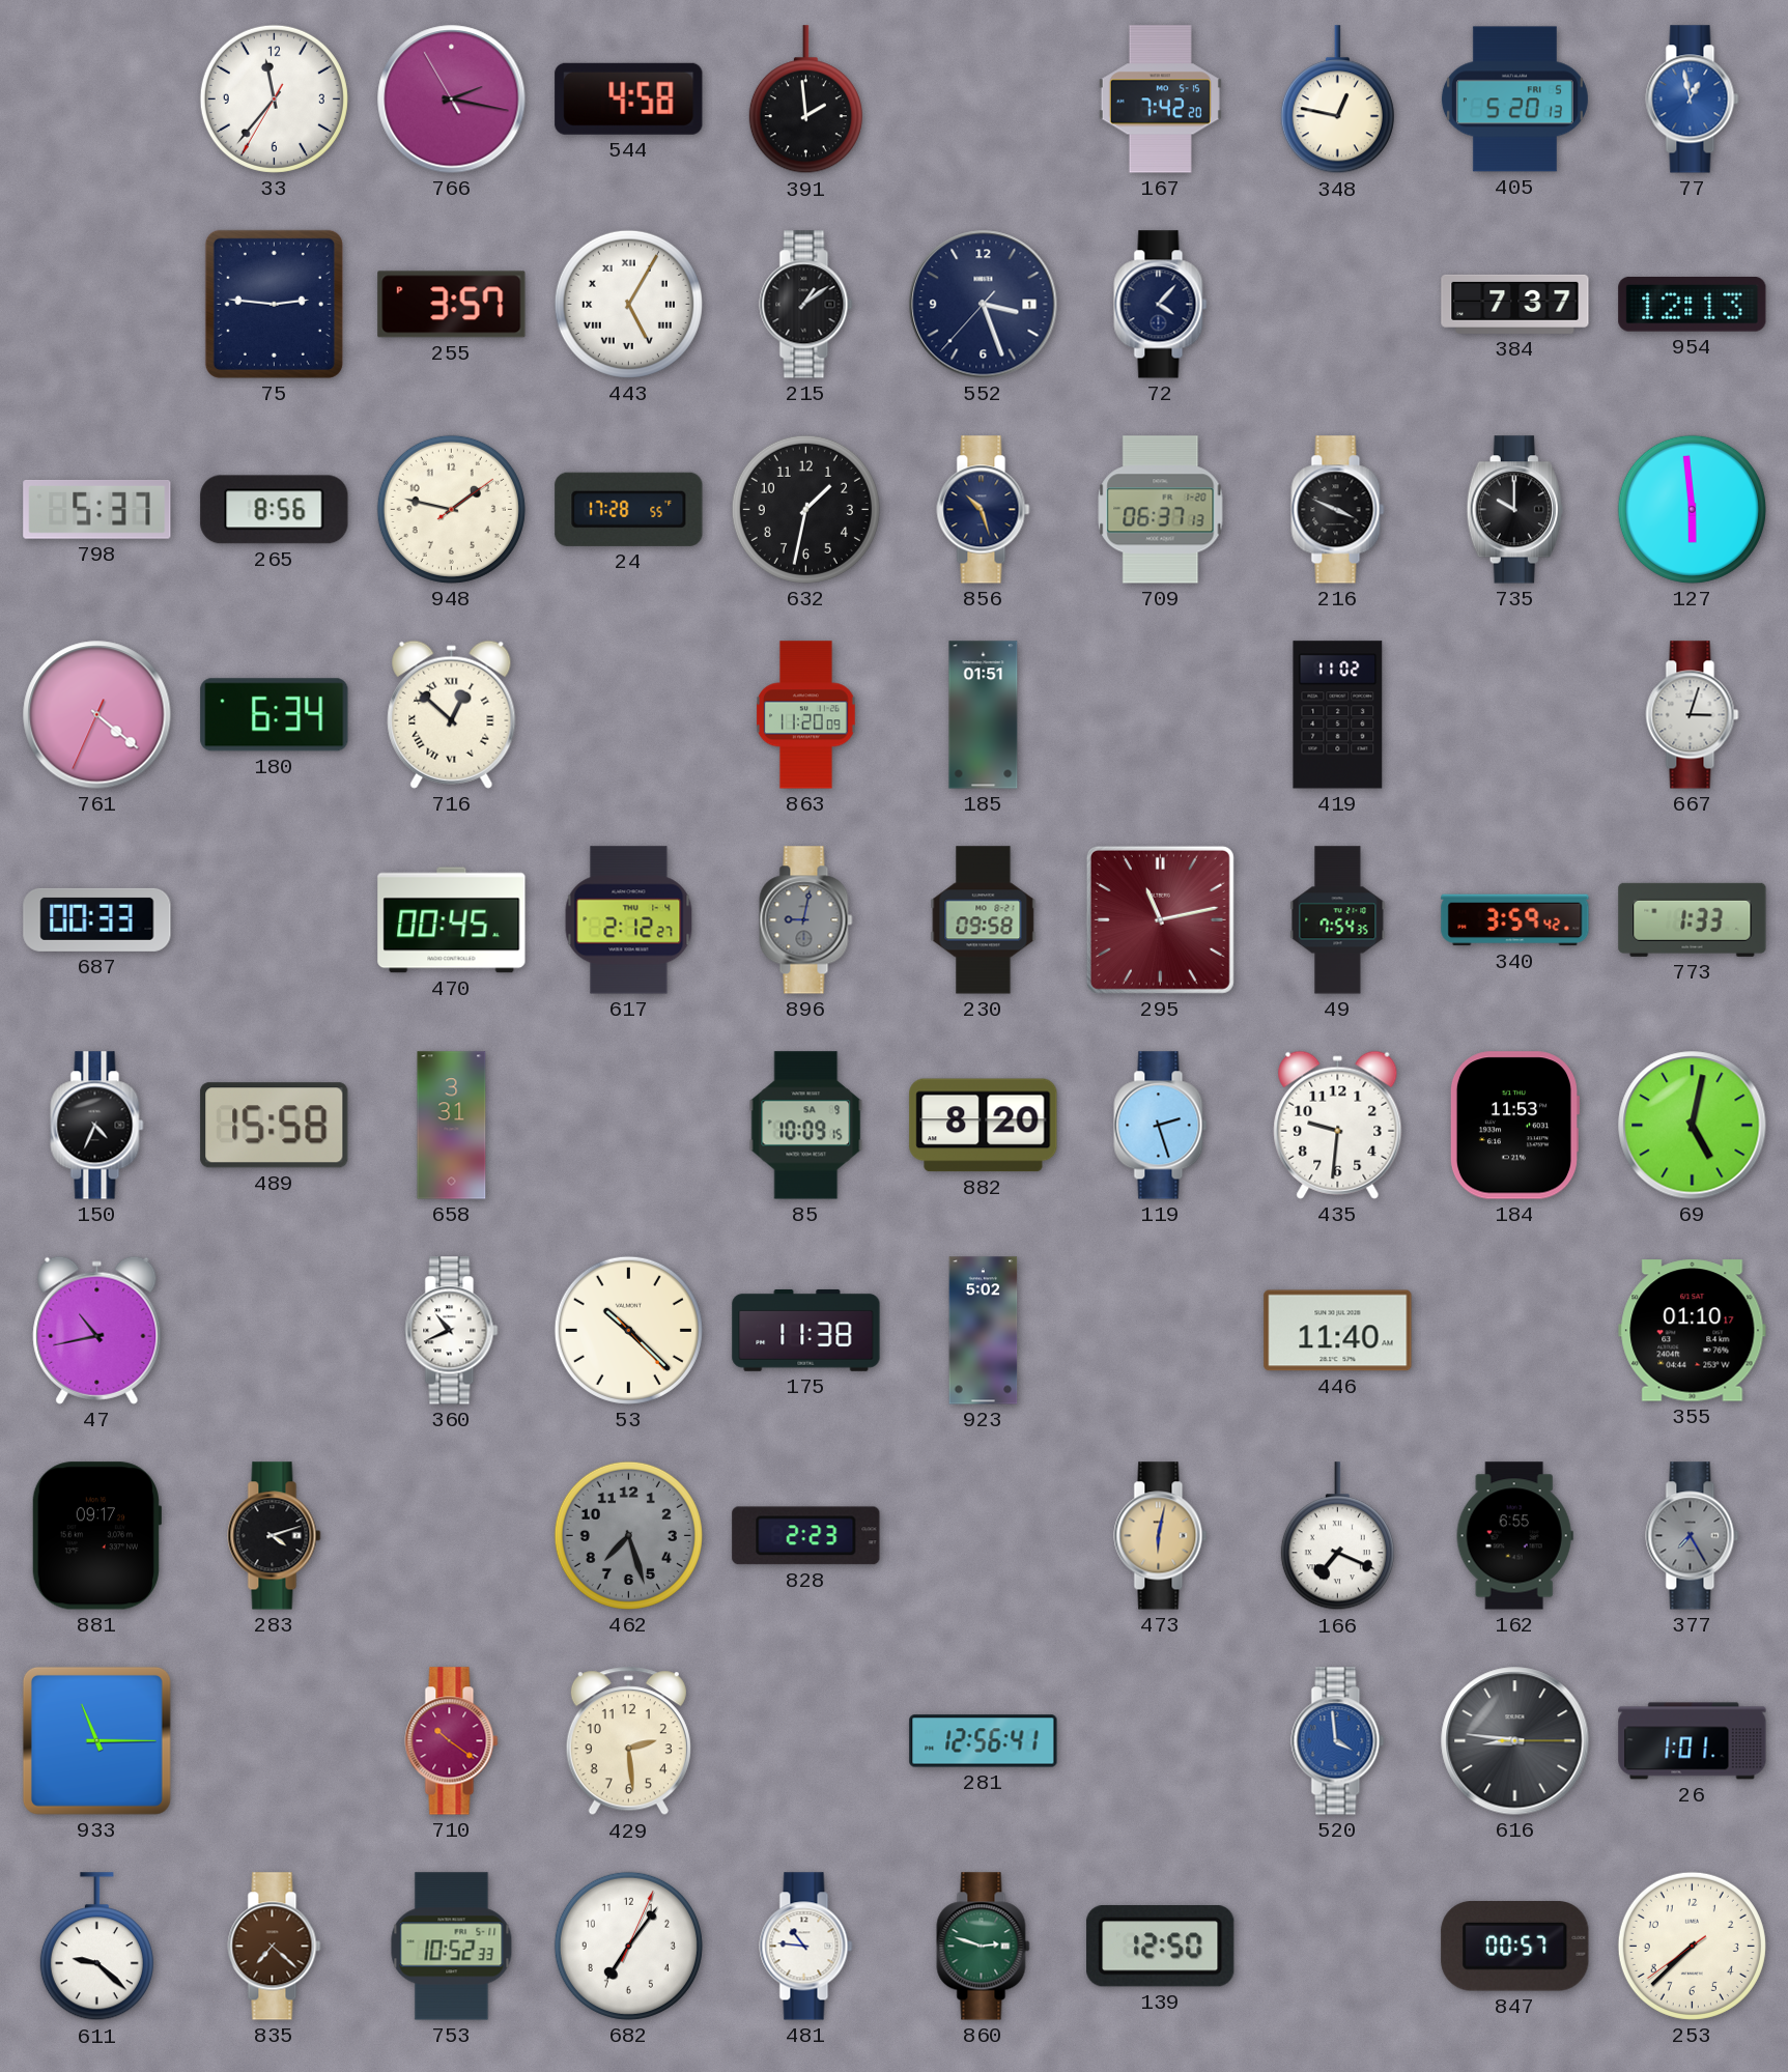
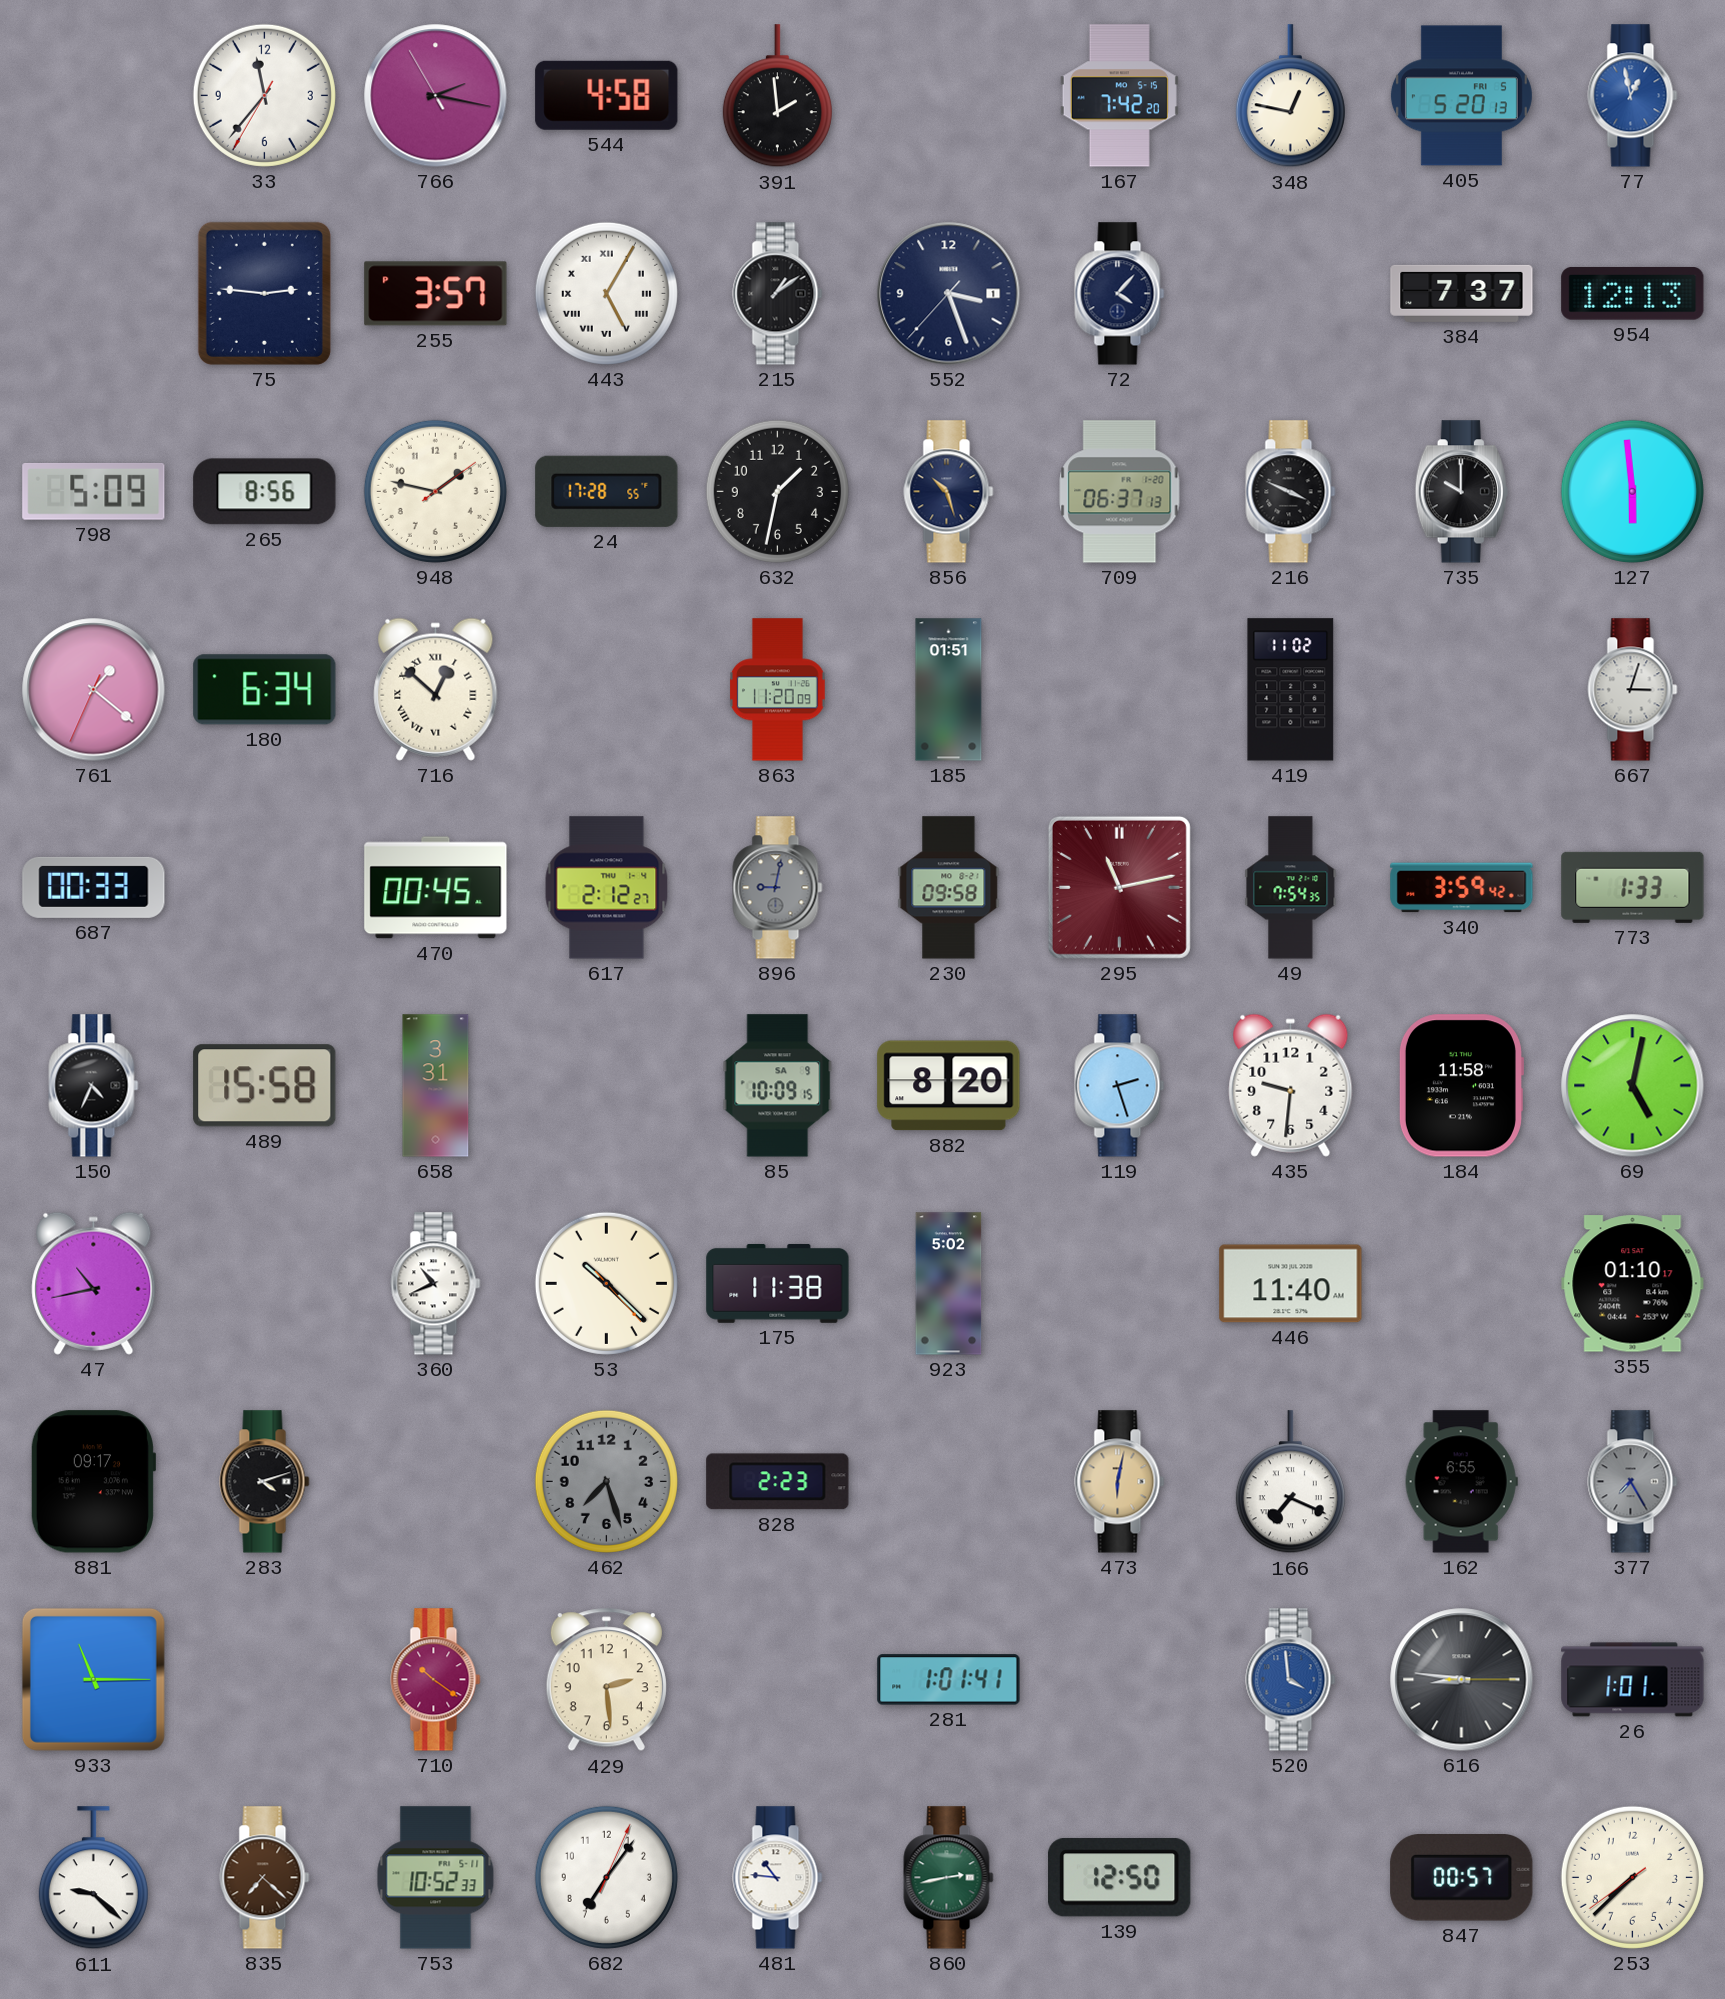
798: 5:37 -> 5:09
761: 4:21 -> 1:21
184: 11:53 -> 11:58
281: 12:56 -> 1:01
860: 2:48 -> 2:43
